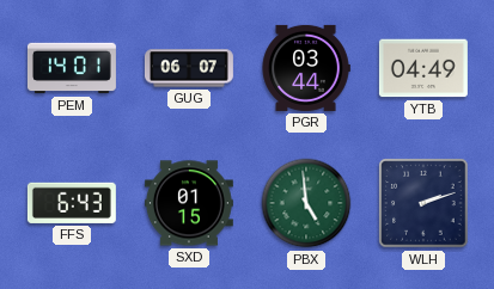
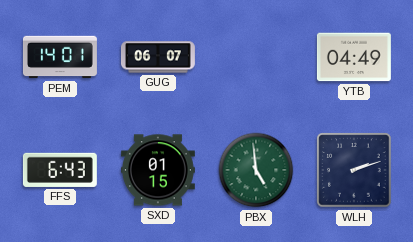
PGR: 03:44 -> none
